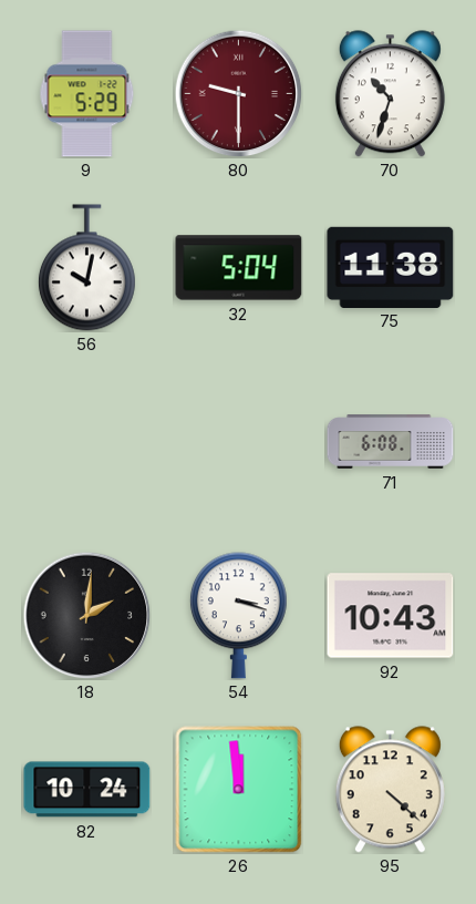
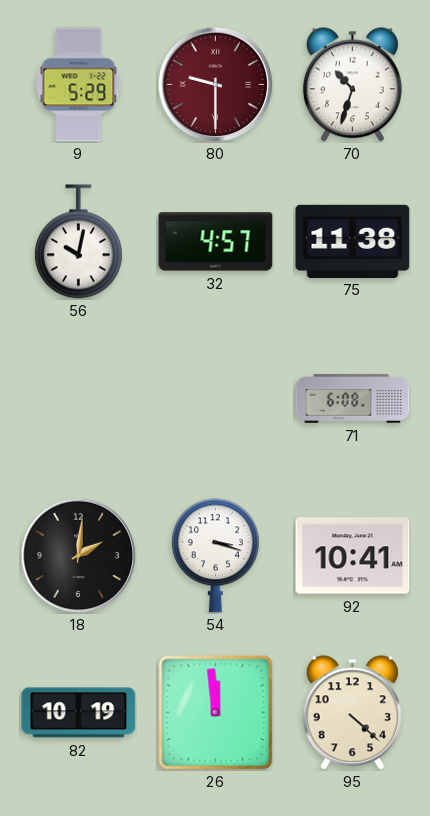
32: 5:04 -> 4:57
92: 10:43 -> 10:41
82: 10:24 -> 10:19
